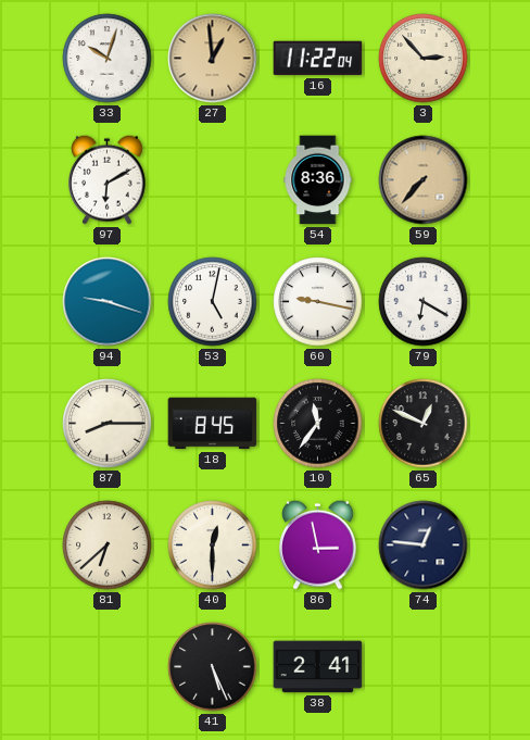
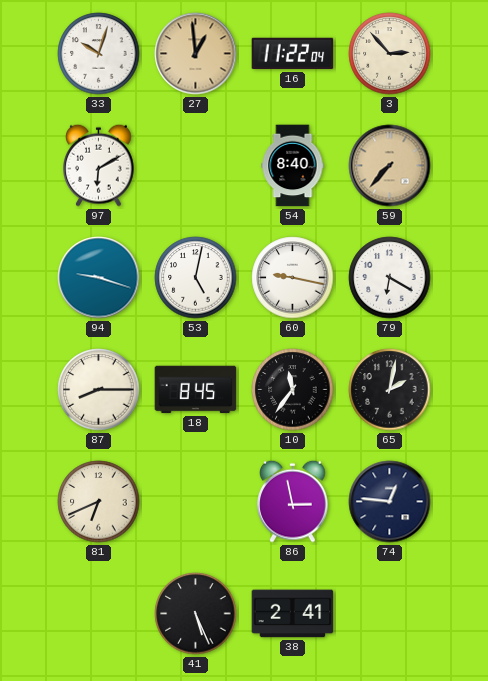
54: 8:36 -> 8:40
65: 12:49 -> 2:02
81: 6:38 -> 6:41
40: 12:30 -> none
